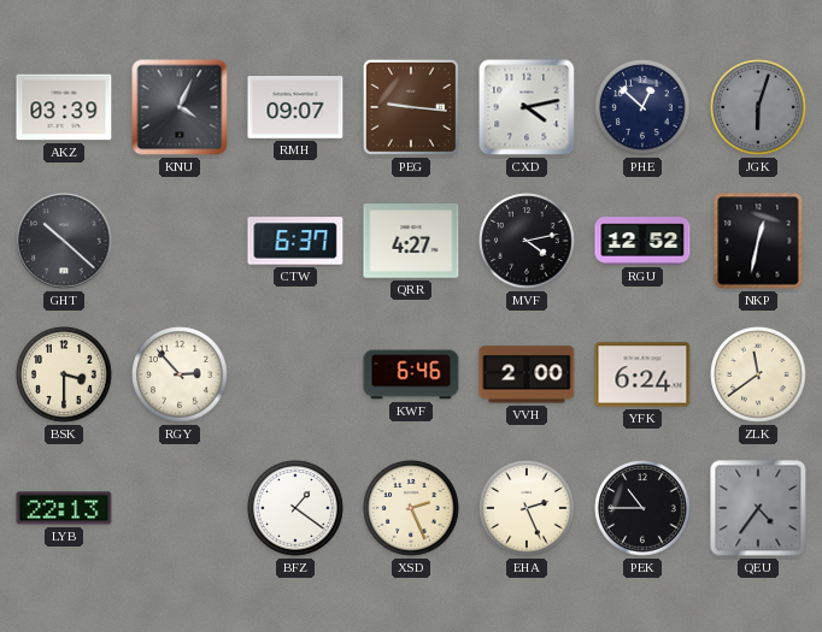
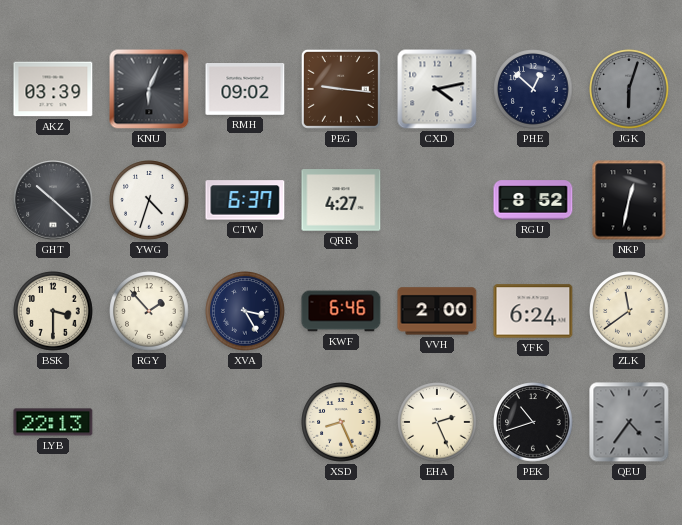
KNU: 4:04 -> 6:04
RMH: 09:07 -> 09:02
YWG: none -> 4:33
MVF: 4:13 -> none
RGU: 12:52 -> 8:52
RGY: 2:53 -> 1:53
XVA: none -> 3:25
BFZ: 1:21 -> none
XSD: 2:26 -> 8:26
PEK: 10:45 -> 10:42
